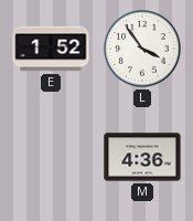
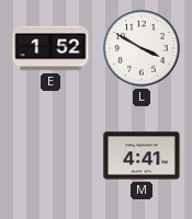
L: 3:54 -> 3:50
M: 4:36 -> 4:41
